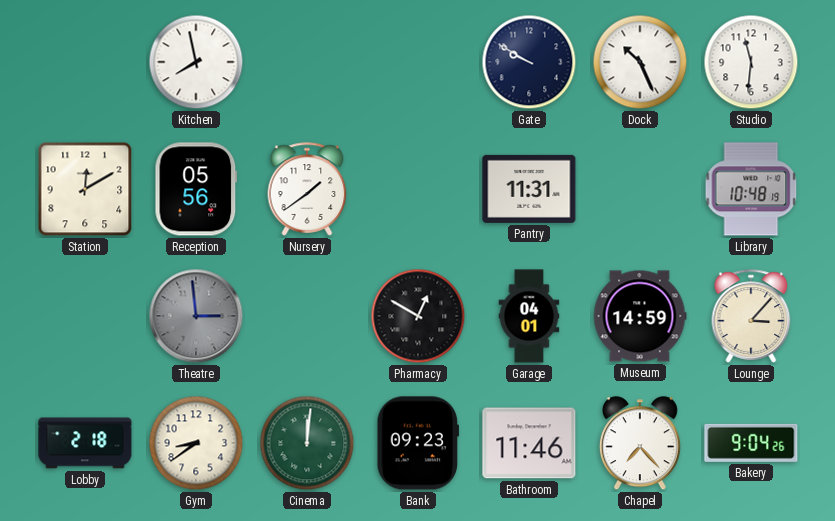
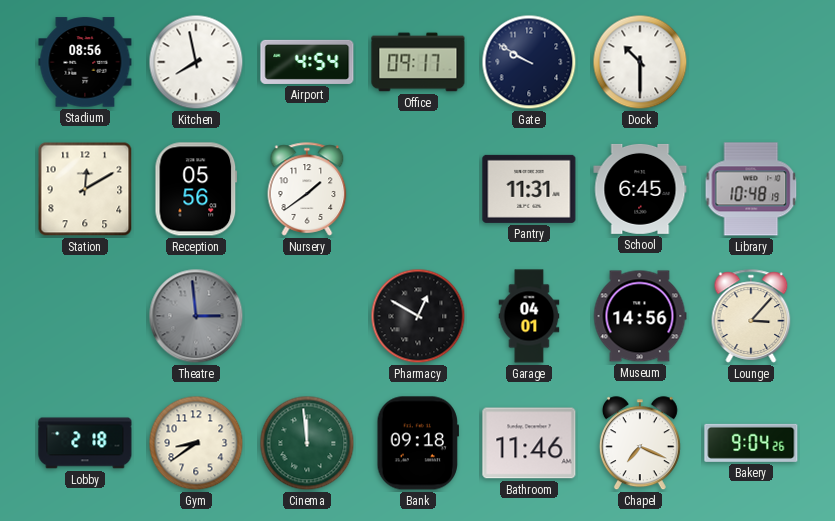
Stadium: none -> 08:56
Airport: none -> 4:54
Office: none -> 09:17
Dock: 10:26 -> 10:30
Studio: 11:31 -> none
School: none -> 6:45
Museum: 14:59 -> 14:56
Cinema: 12:01 -> 11:59
Bank: 09:23 -> 09:18
Chapel: 7:23 -> 7:19
